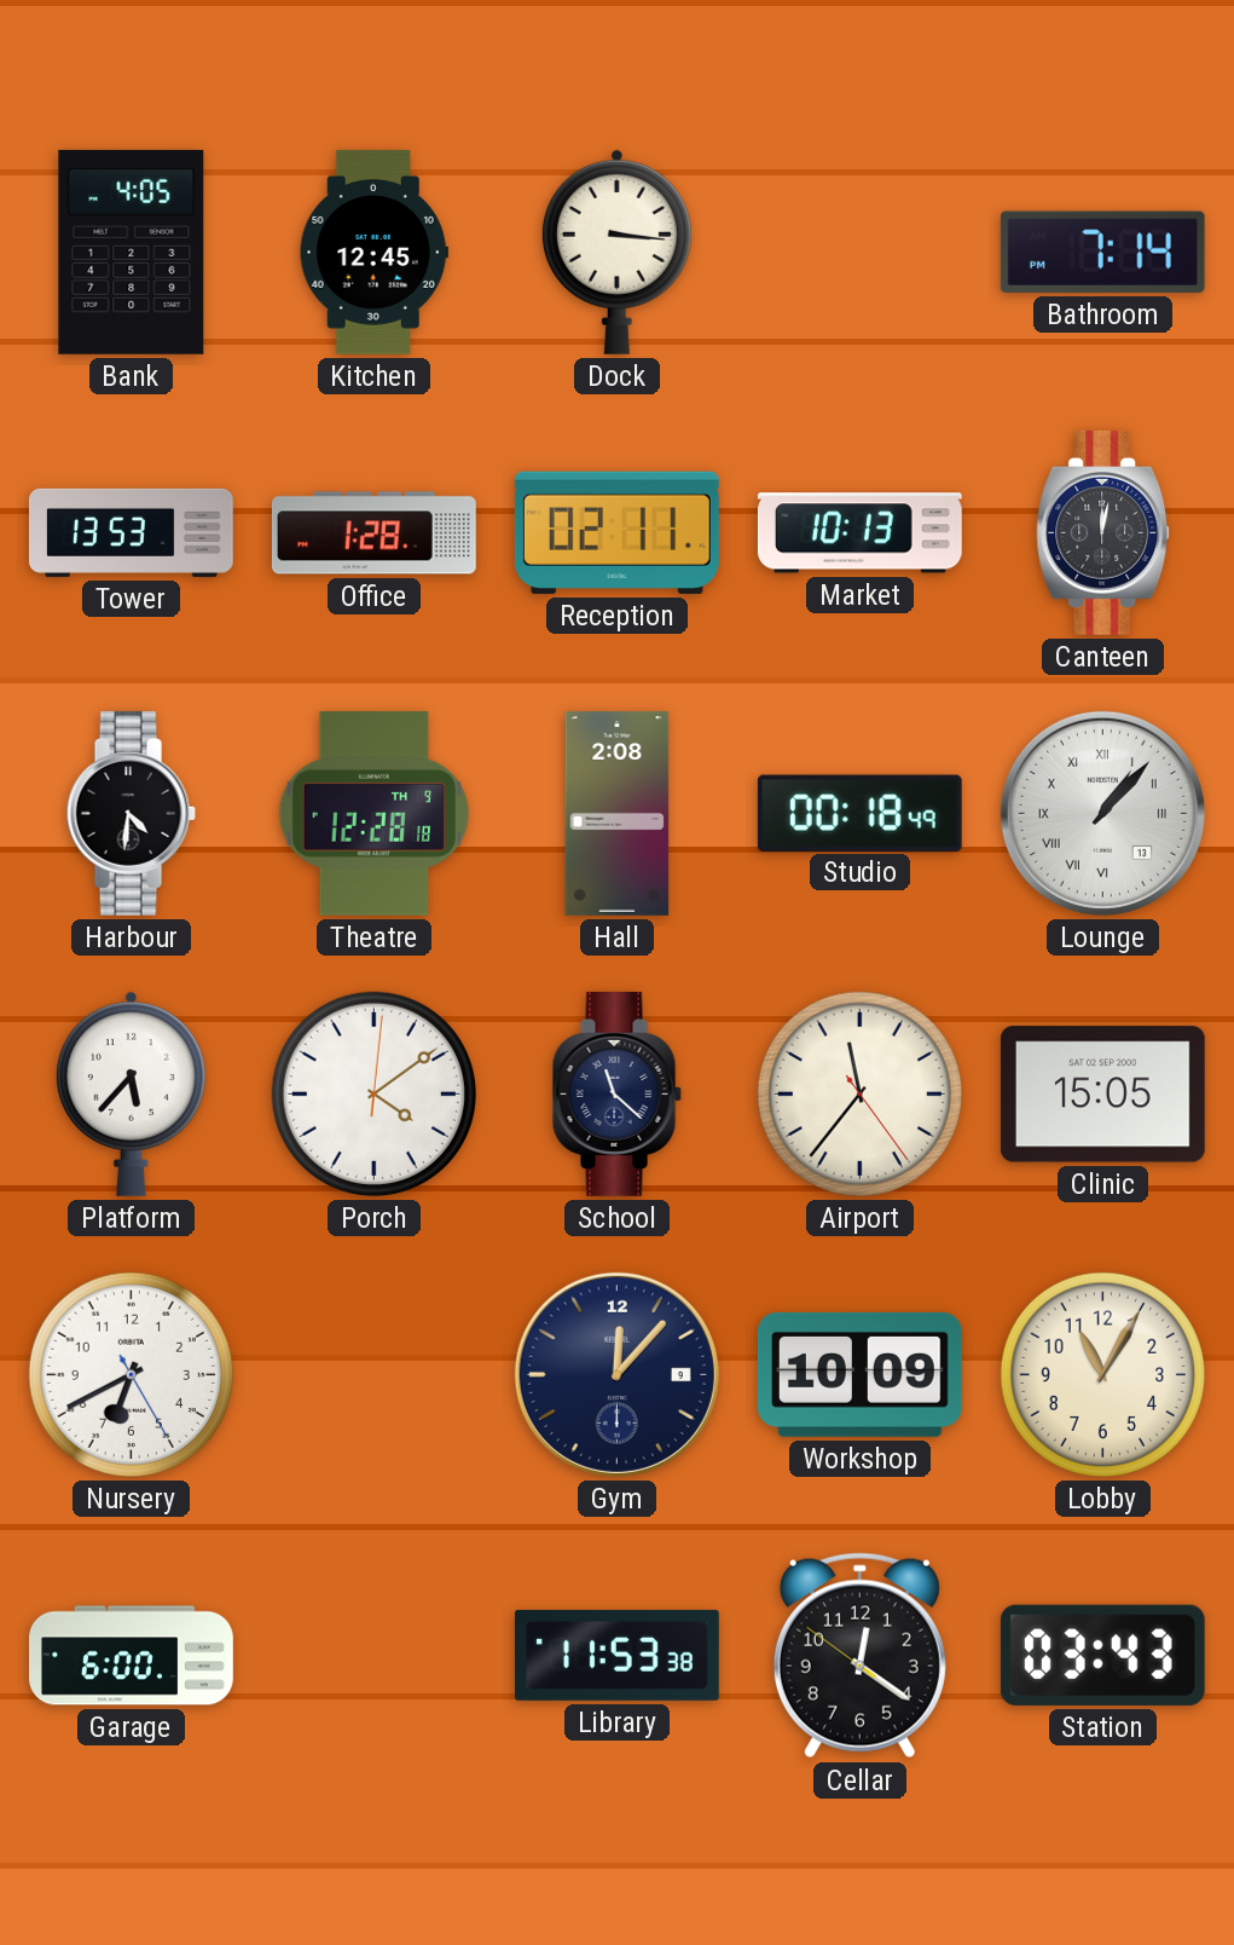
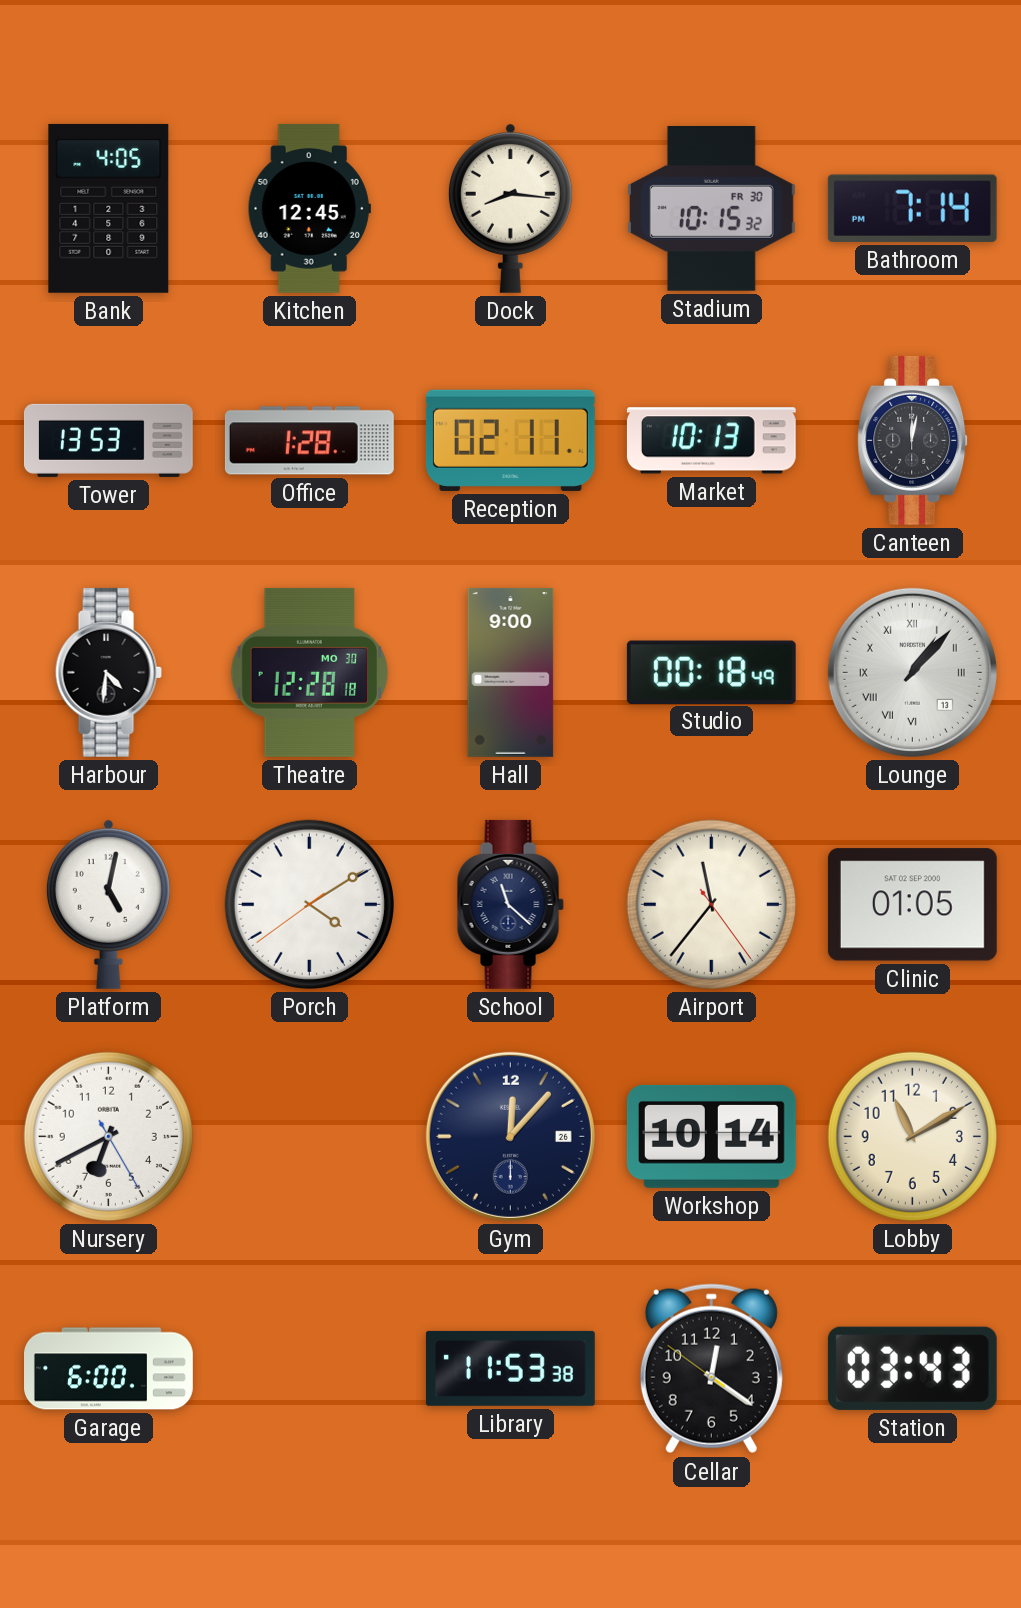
Dock: 3:16 -> 8:16
Stadium: none -> 10:15
Theatre date: TH 9 -> MO 30
Hall: 2:08 -> 9:00
Platform: 5:37 -> 5:02
Porch: 4:09:01 -> 4:09:39
Clinic: 15:05 -> 01:05
Gym date: 9 -> 26
Workshop: 10:09 -> 10:14
Lobby: 11:05 -> 11:10
